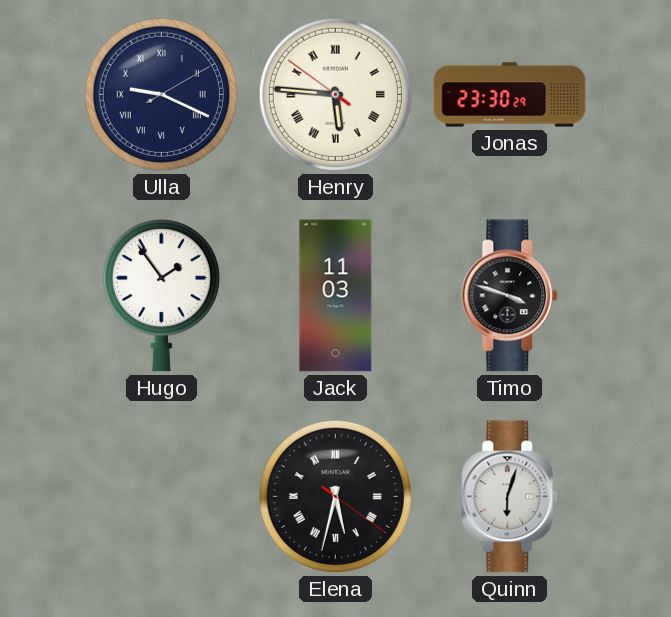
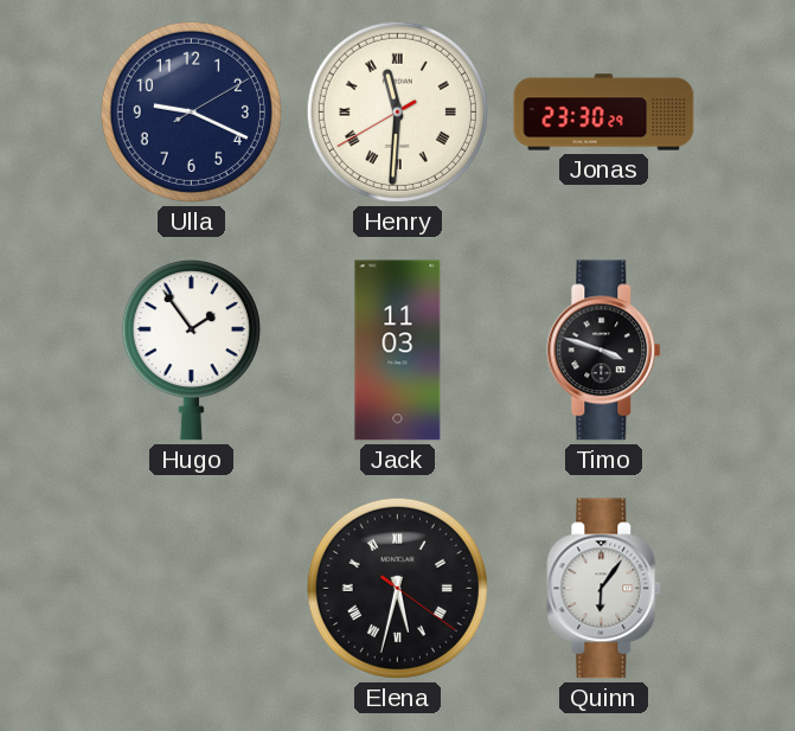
Ulla numerals: Roman -> Arabic
Henry: 5:45 -> 11:30
Quinn: 6:03 -> 6:06
